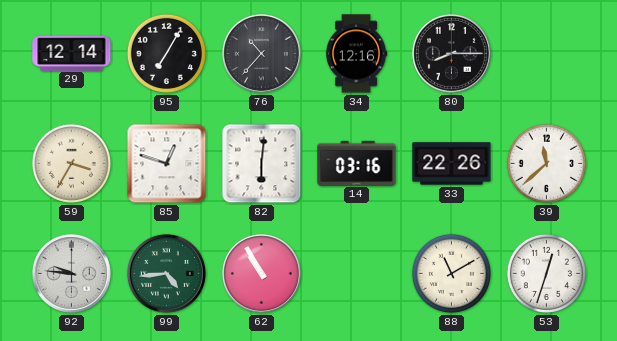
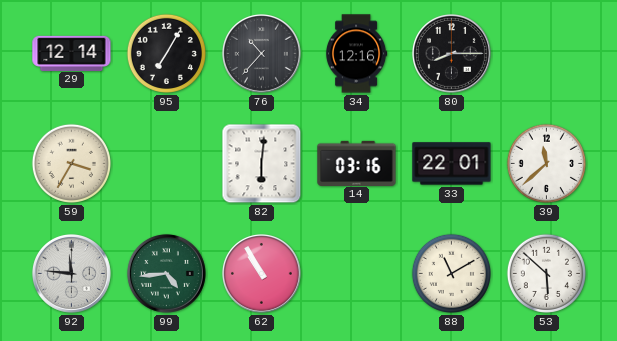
85: 12:48 -> none
33: 22:26 -> 22:01
92: 9:46 -> 11:46
53: 12:33 -> 5:52
